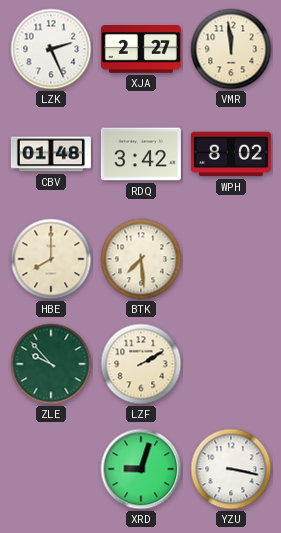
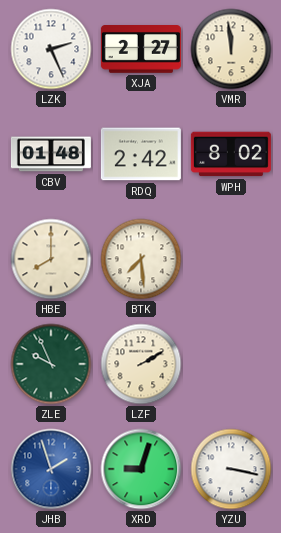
RDQ: 3:42 -> 2:42
ZLE: 9:53 -> 9:56
JHB: none -> 1:57
